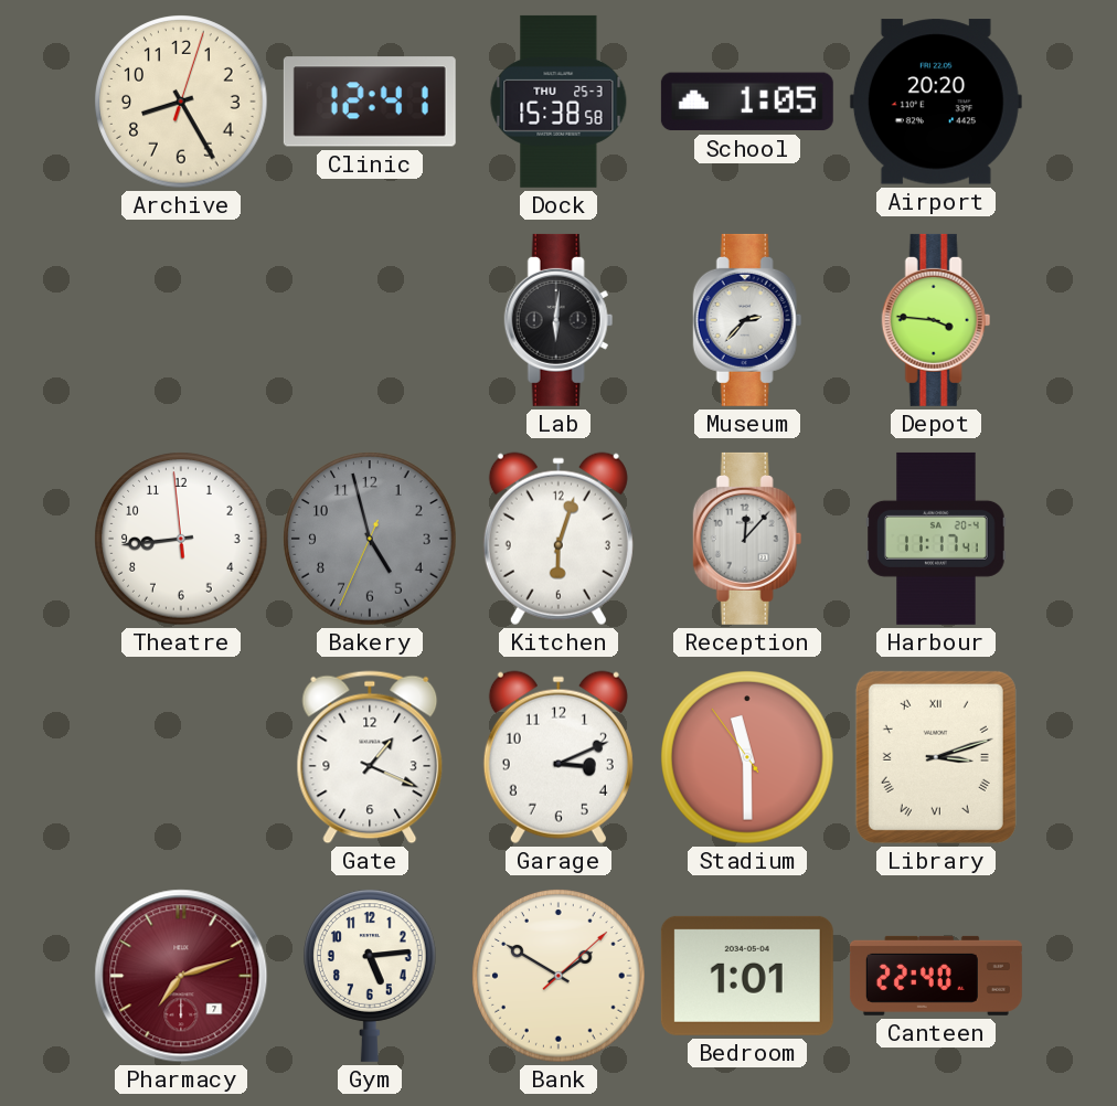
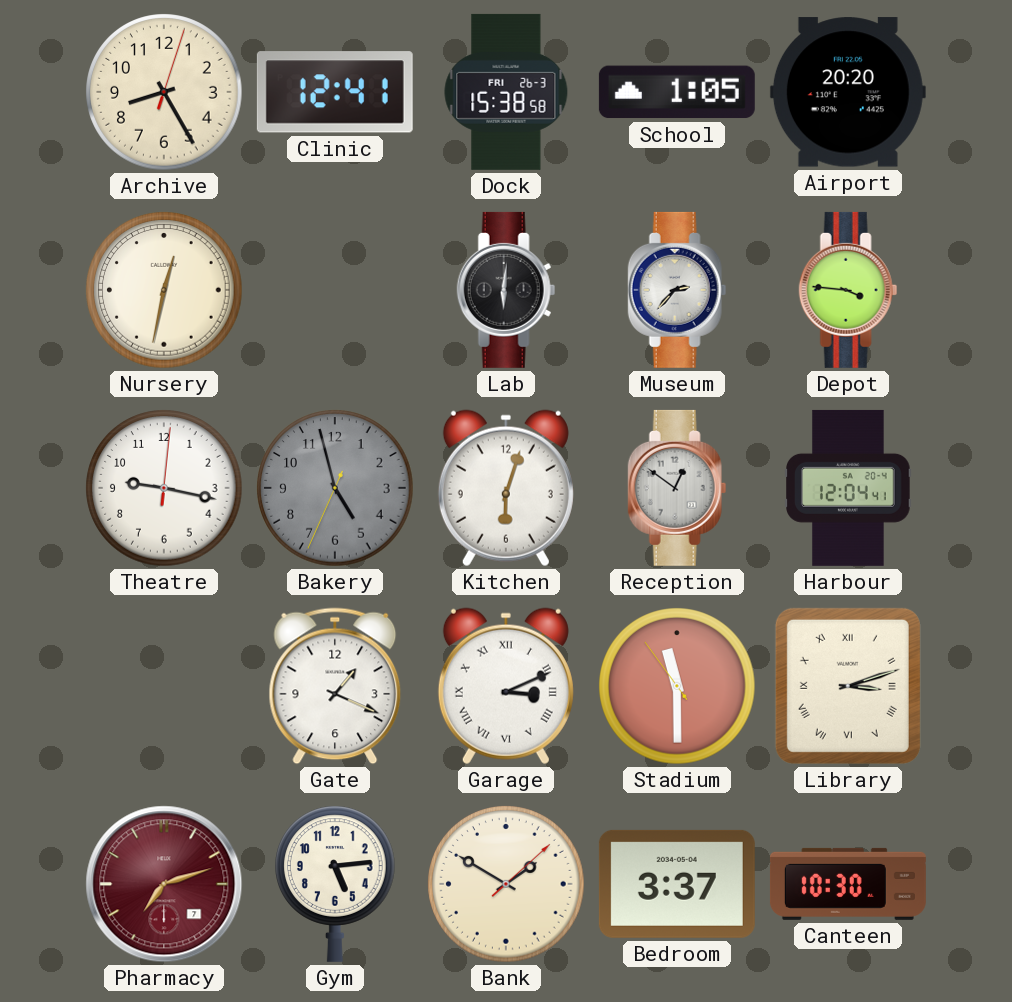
Dock date: THU 25-3 -> FRI 26-3
Nursery: none -> 12:32
Theatre: 8:43 -> 9:17
Reception: 12:07 -> 12:51
Harbour: 11:17 -> 12:04
Garage numerals: Arabic -> Roman
Bedroom: 1:01 -> 3:37
Canteen: 22:40 -> 10:30
